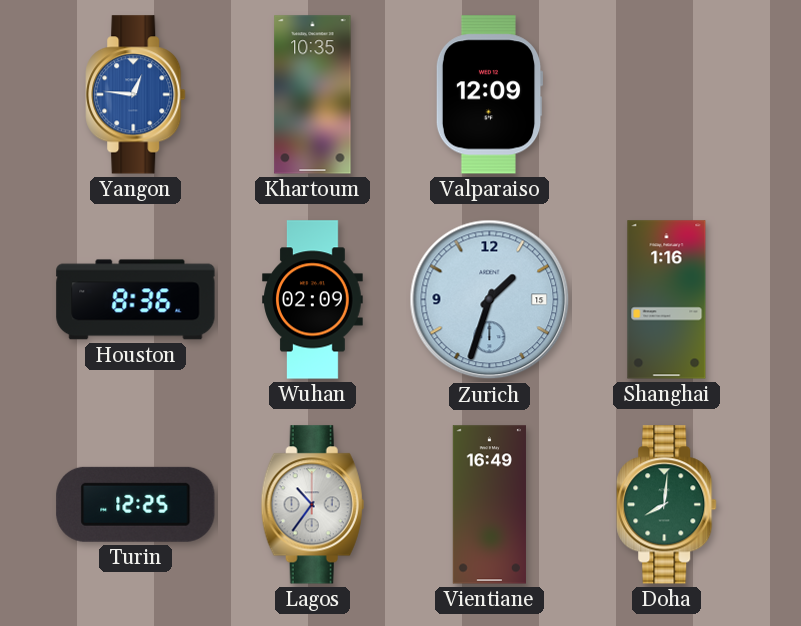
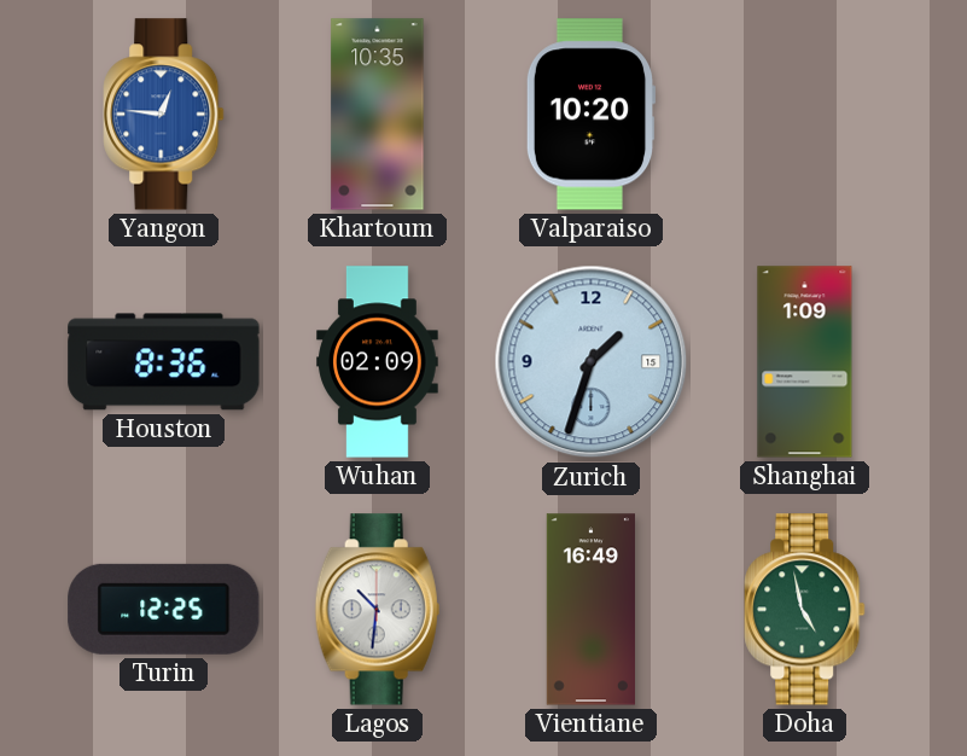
Valparaiso: 12:09 -> 10:20
Shanghai: 1:16 -> 1:09
Lagos: 10:36 -> 10:31
Doha: 8:01 -> 4:58
